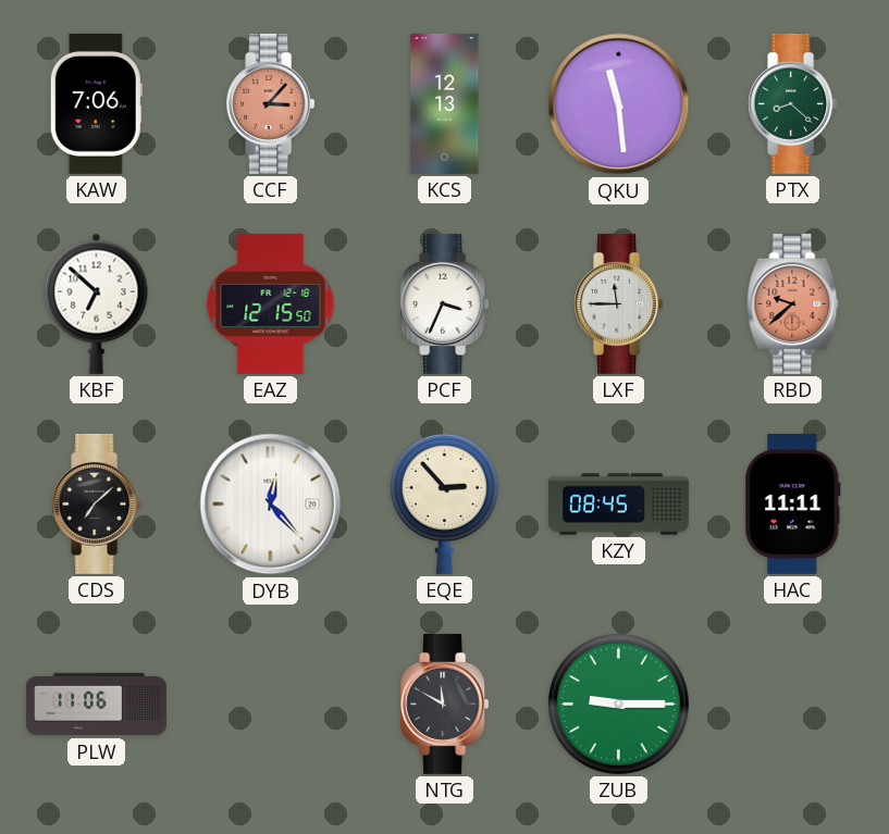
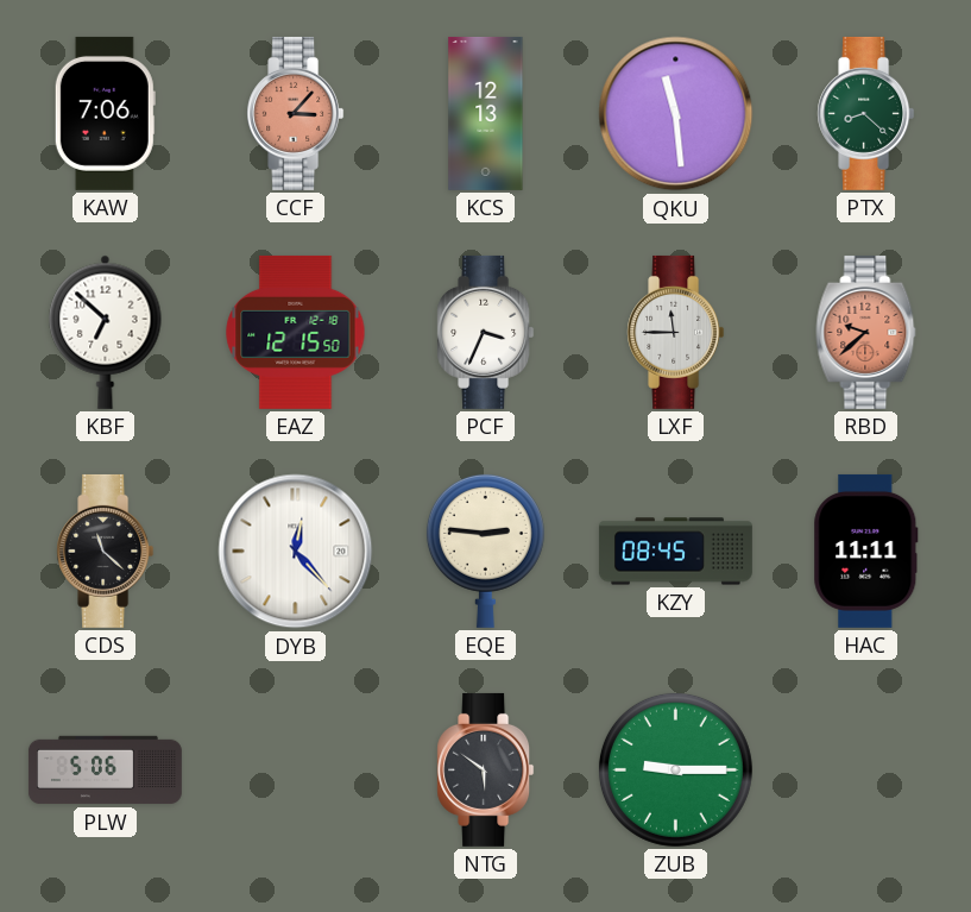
CDS: 7:08 -> 11:22
EQE: 2:53 -> 2:46
PLW: 11:06 -> 5:06
NTG: 11:50 -> 5:51
